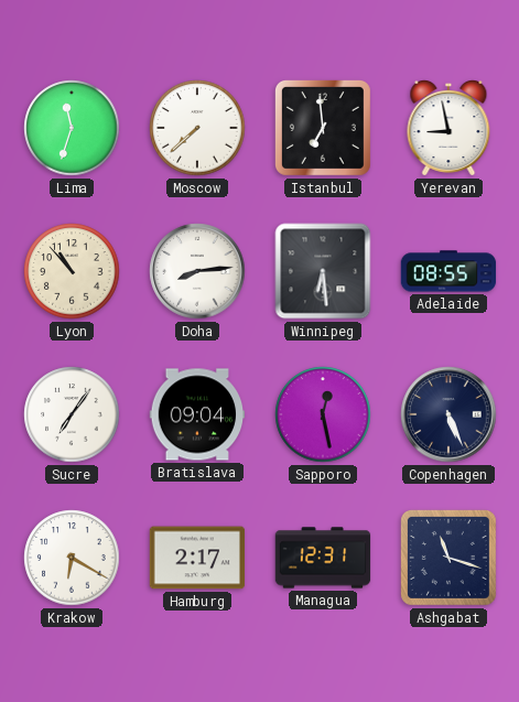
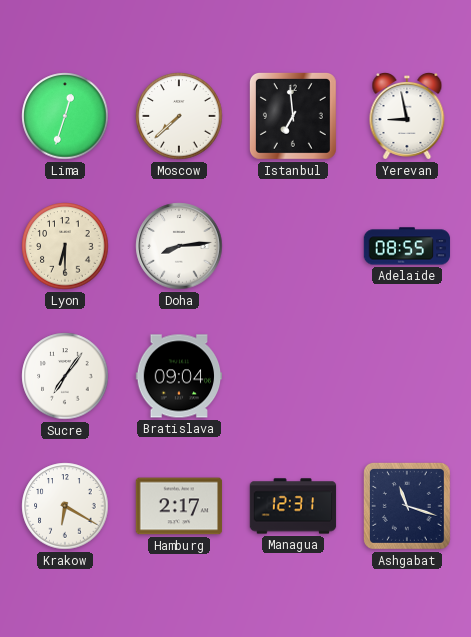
Lima: 11:33 -> 12:33
Lyon: 10:53 -> 6:30
Winnipeg: 6:29 -> none
Sapporo: 12:28 -> none
Copenhagen: 5:26 -> none
